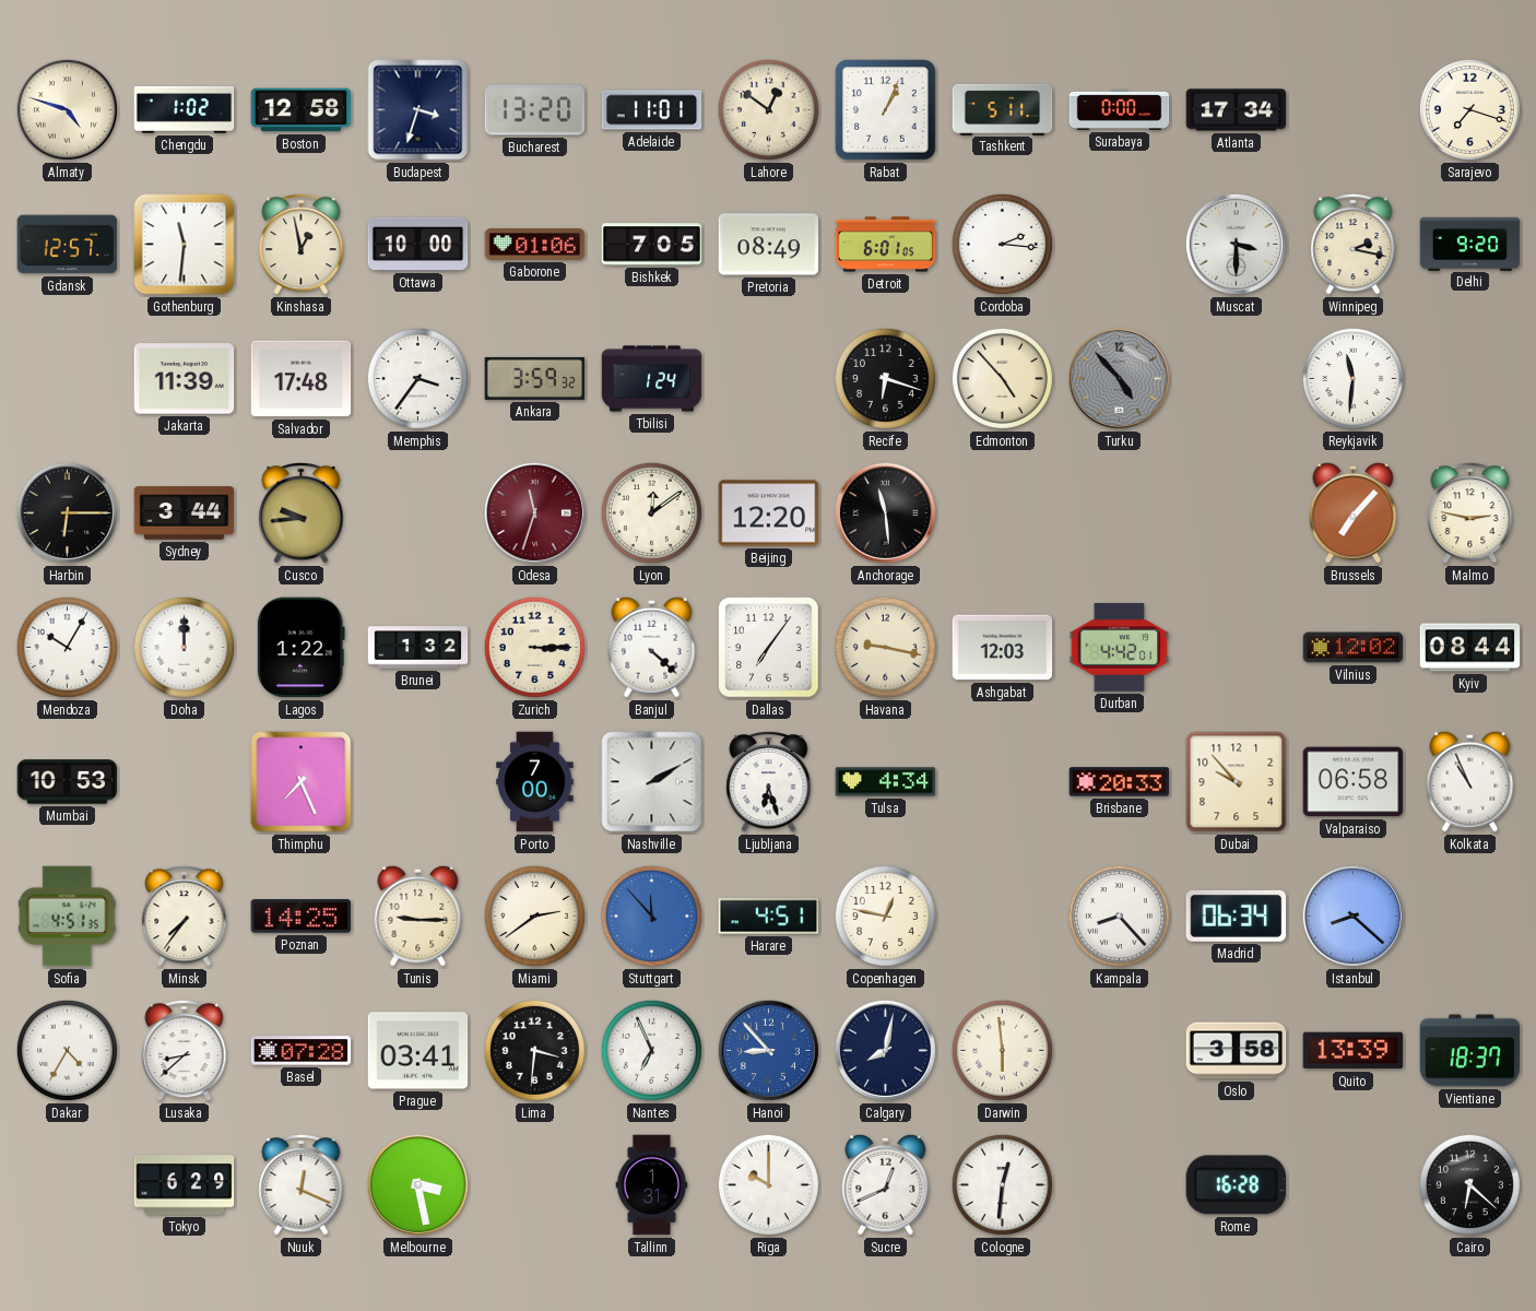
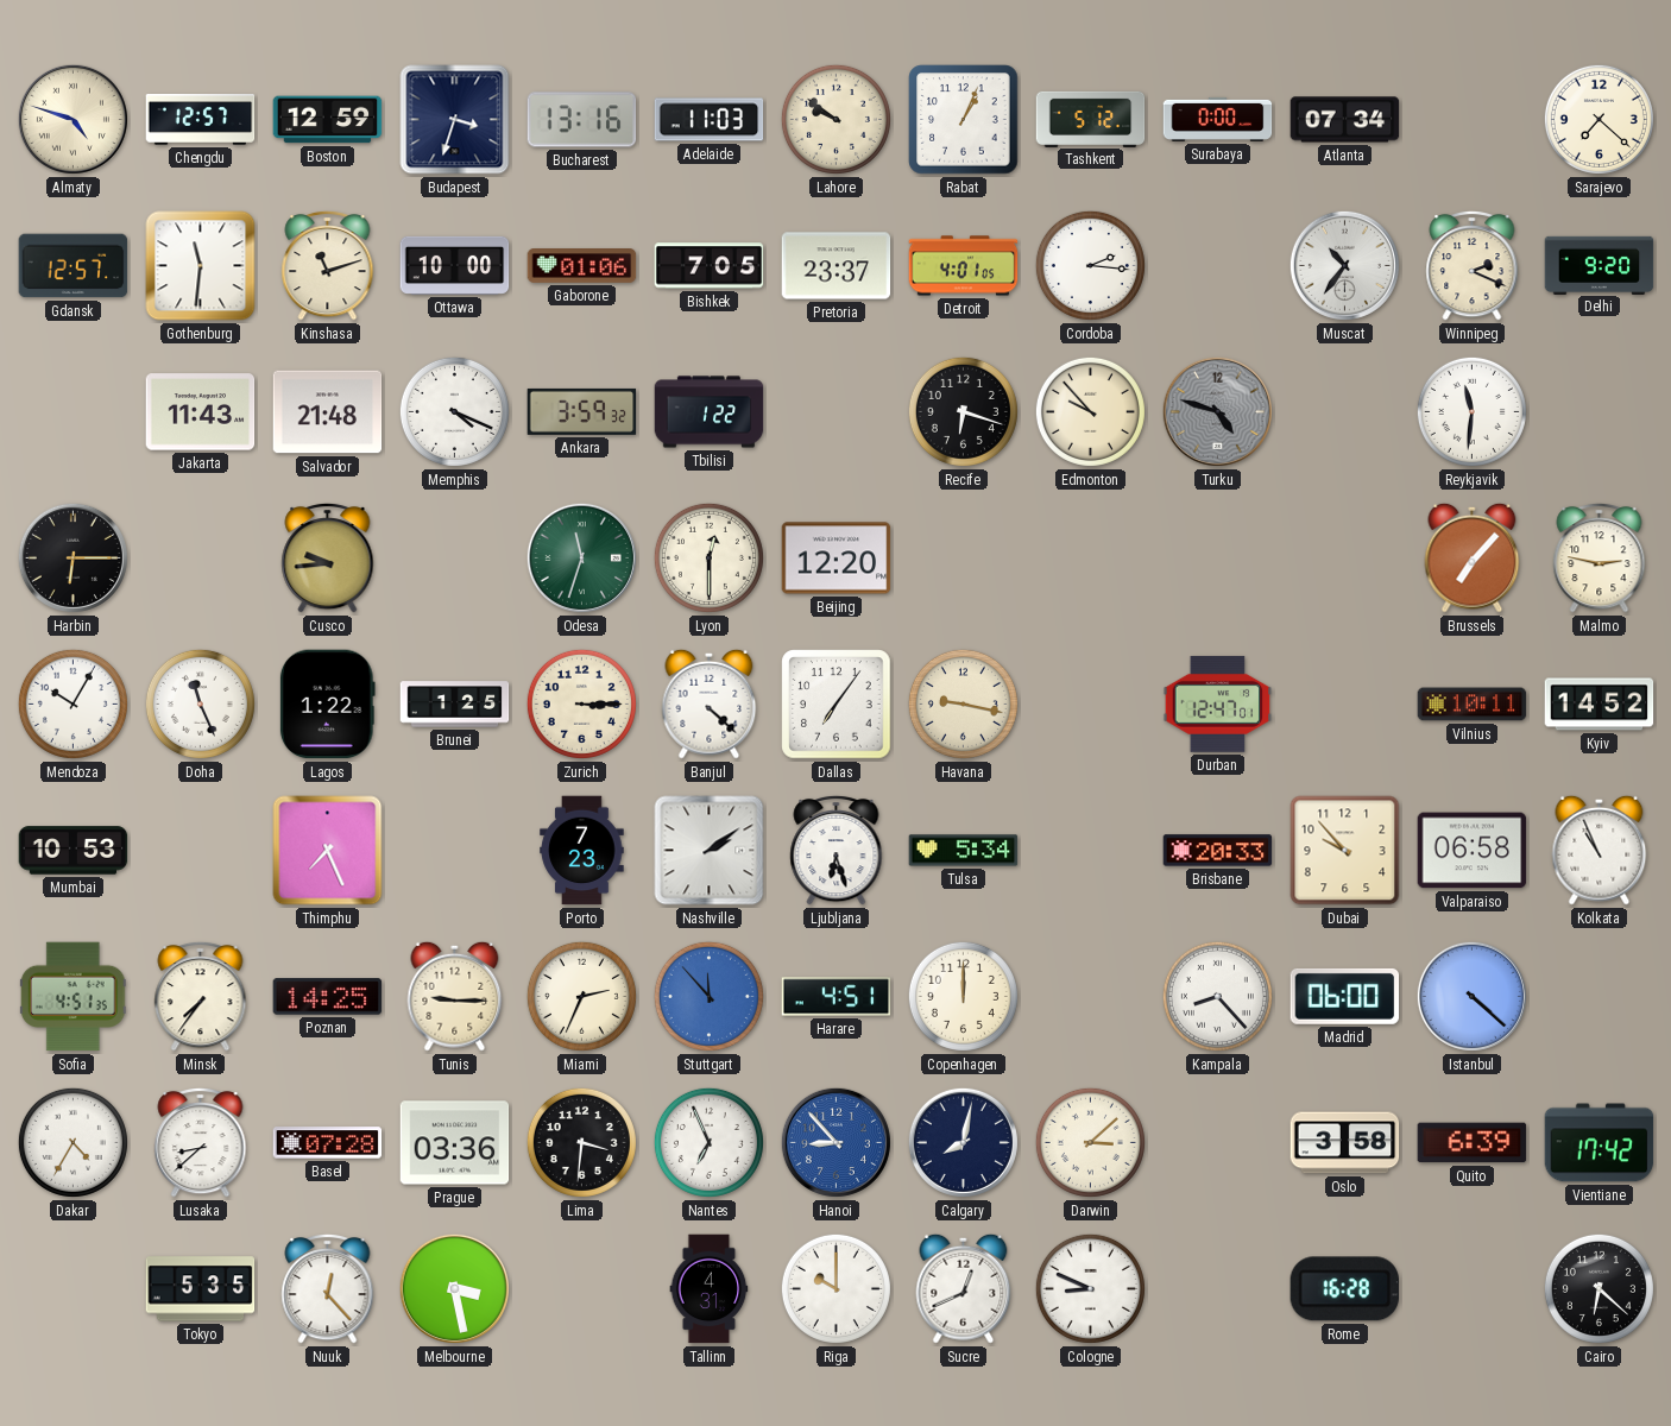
Chengdu: 1:02 -> 12:57
Boston: 12:58 -> 12:59
Bucharest: 13:20 -> 13:16
Adelaide: 11:01 -> 11:03
Lahore: 12:51 -> 9:51
Tashkent: 5:11 -> 5:12
Atlanta: 17:34 -> 07:34
Sarajevo: 7:18 -> 7:22
Kinshasa: 12:58 -> 11:12
Pretoria: 08:49 -> 23:37
Detroit: 6:01 -> 4:01
Muscat: 3:30 -> 10:36
Winnipeg: 2:17 -> 2:19
Jakarta: 11:39 -> 11:43
Salvador: 17:48 -> 21:48
Memphis: 3:36 -> 4:19
Tbilisi: 1:24 -> 1:22
Edmonton: 4:53 -> 9:53
Turku: 4:53 -> 4:48
Sydney: 3:44 -> none
Odesa dial: burgundy -> green
Lyon: 12:09 -> 12:30
Anchorage: 11:29 -> none
Doha: 12:00 -> 11:26
Brunei: 1:32 -> 1:25
Ashgabat: 12:03 -> none
Durban: 4:42 -> 12:47
Vilnius: 12:02 -> 10:11
Kyiv: 08:44 -> 14:52
Porto: 7:00 -> 7:23
Nashville: 2:10 -> 2:09
Tulsa: 4:34 -> 5:34
Miami: 2:39 -> 2:34
Copenhagen: 12:47 -> 12:00
Madrid: 06:34 -> 06:00
Istanbul: 8:22 -> 4:22
Prague: 03:41 -> 03:36
Darwin: 5:59 -> 3:08
Quito: 13:39 -> 6:39
Vientiane: 18:37 -> 17:42
Tokyo: 6:29 -> 5:35
Nuuk: 12:19 -> 12:23
Tallinn: 1:31 -> 4:31
Cologne: 12:31 -> 8:49
